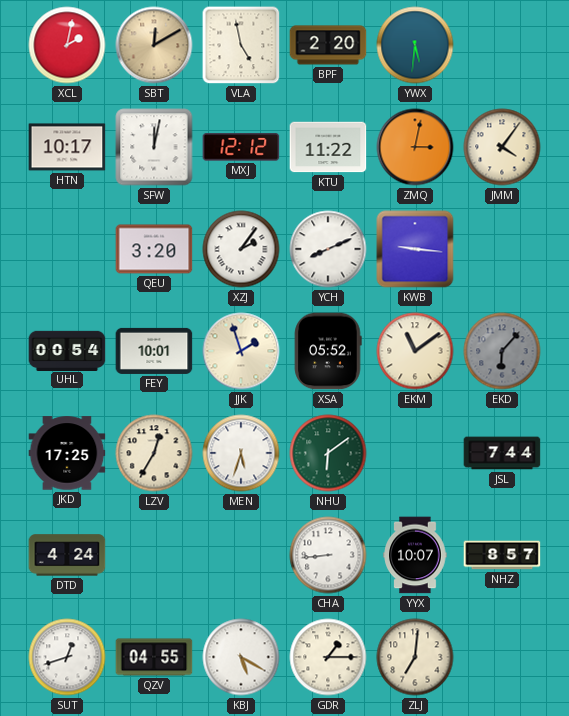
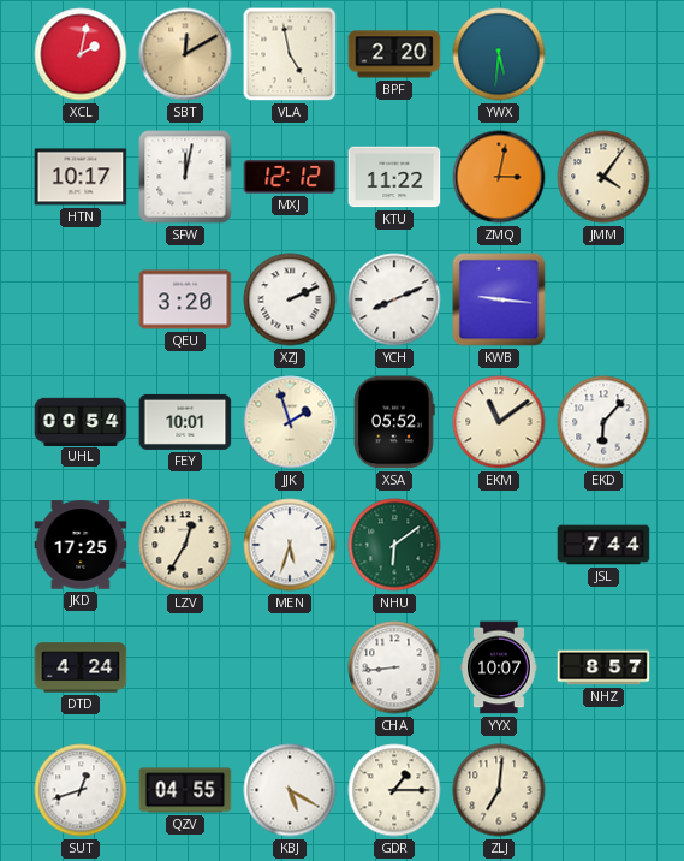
XZJ: 2:06 -> 2:11
EKD dial: grey -> white
